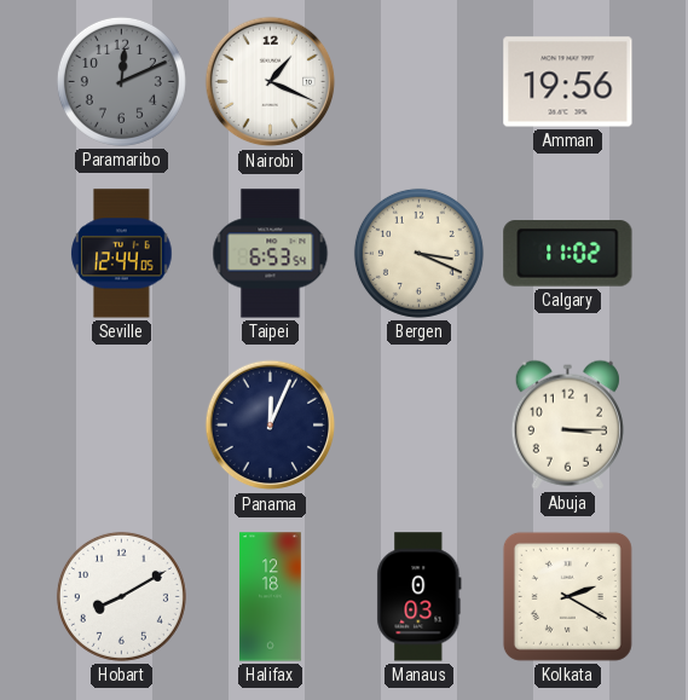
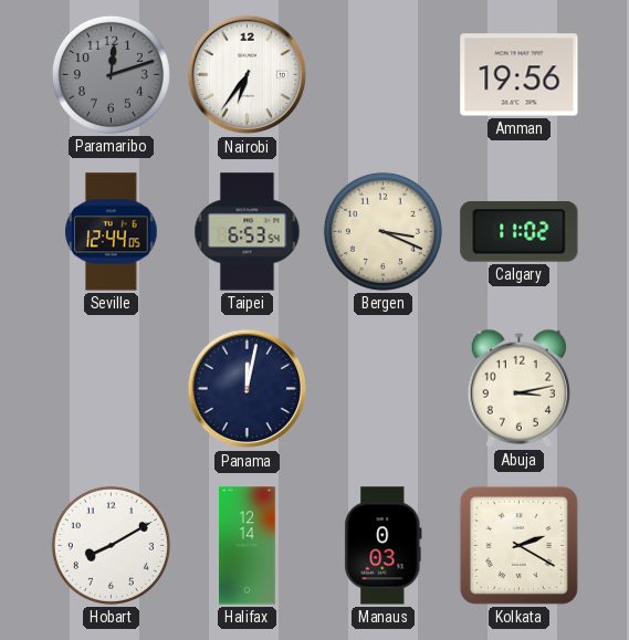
Paramaribo: 12:11 -> 12:12
Nairobi: 1:19 -> 6:36
Panama: 12:04 -> 12:02
Abuja: 3:15 -> 3:13
Halifax: 12:18 -> 12:14
